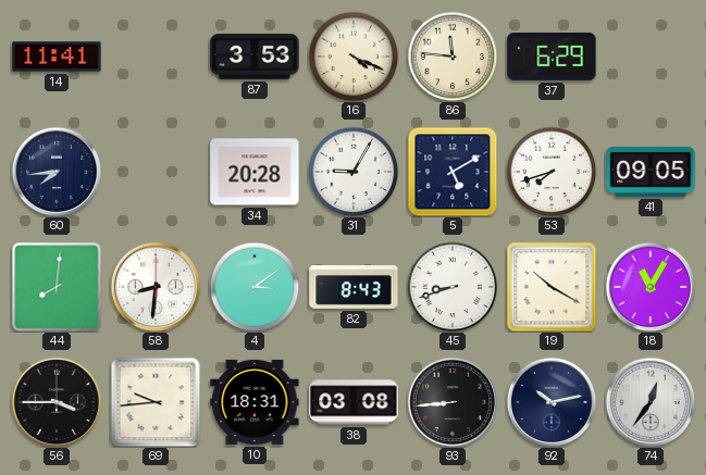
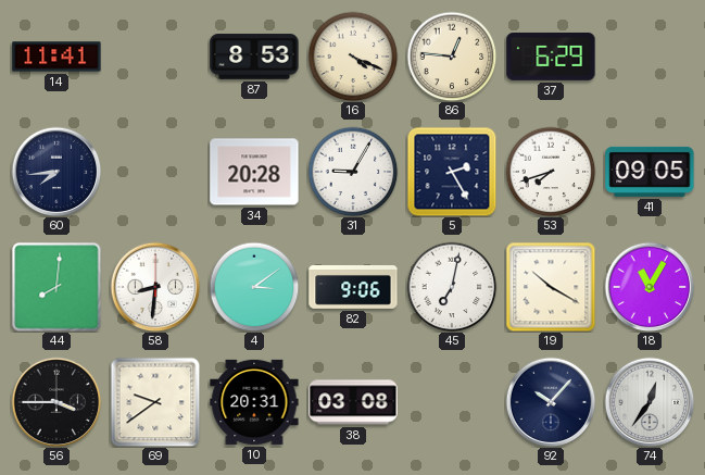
87: 3:53 -> 8:53
86: 11:46 -> 12:46
5: 5:10 -> 2:25
82: 8:43 -> 9:06
45: 8:42 -> 7:02
69: 9:44 -> 9:39
10: 18:31 -> 20:31
93: 8:44 -> none
92: 10:13 -> 10:07
